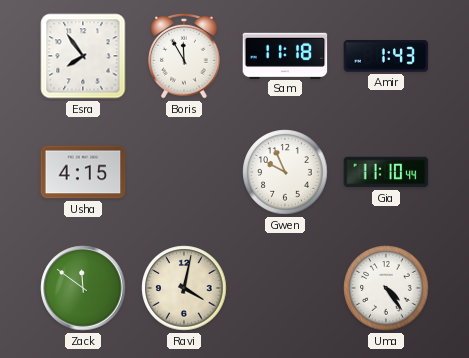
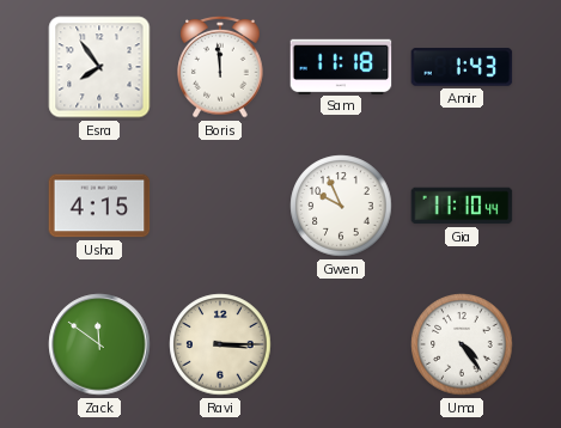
Boris: 11:55 -> 11:59
Ravi: 4:02 -> 3:15
